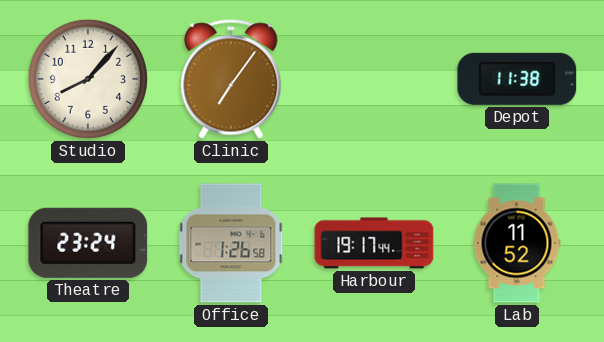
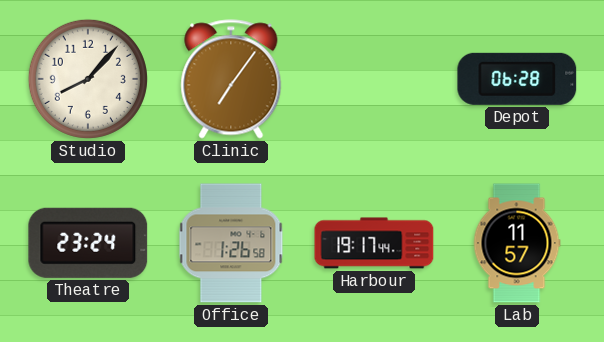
Depot: 11:38 -> 06:28
Lab: 11:52 -> 11:57
